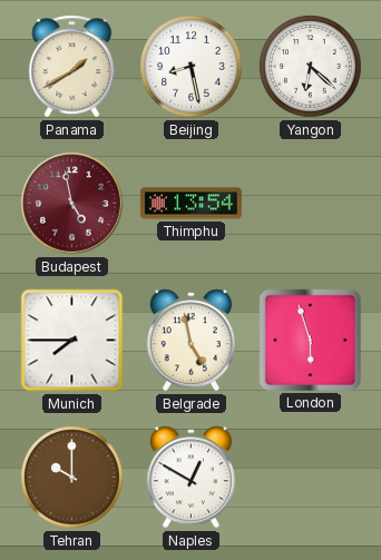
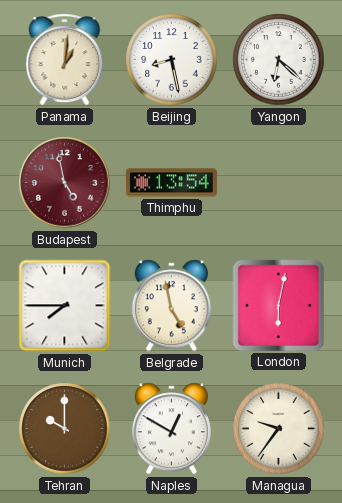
Panama: 1:40 -> 1:01
London: 5:57 -> 6:02
Managua: none -> 9:36
